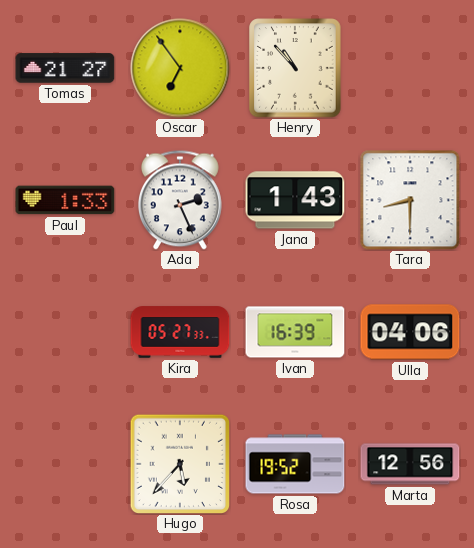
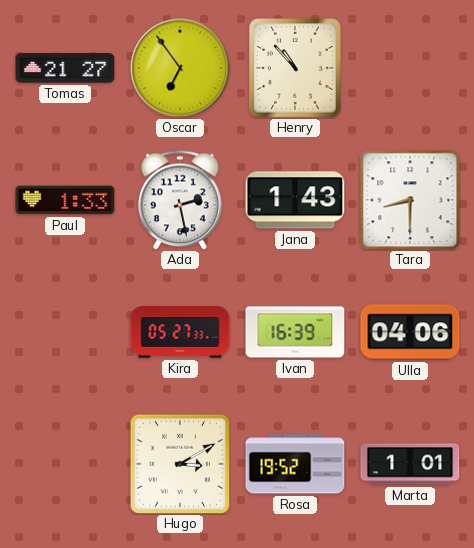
Ada: 2:26 -> 2:28
Hugo: 5:37 -> 3:10
Marta: 12:56 -> 1:01
